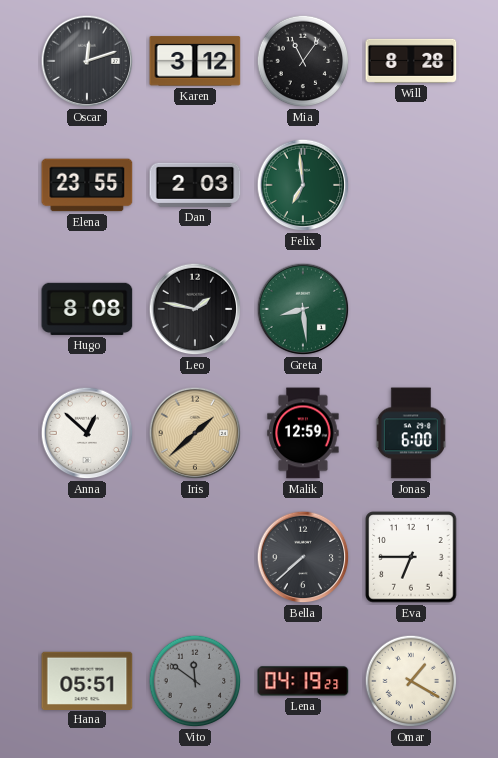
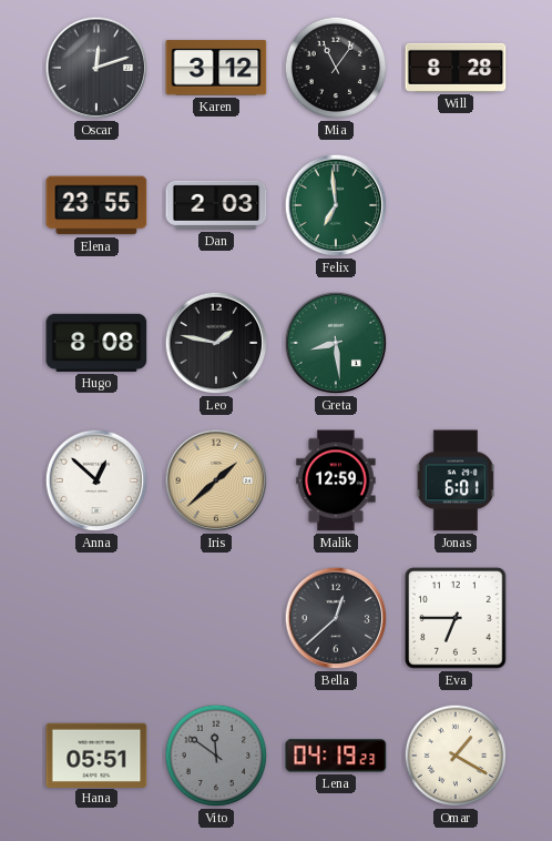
Jonas: 6:00 -> 6:01
Bella: 7:38 -> 12:38
